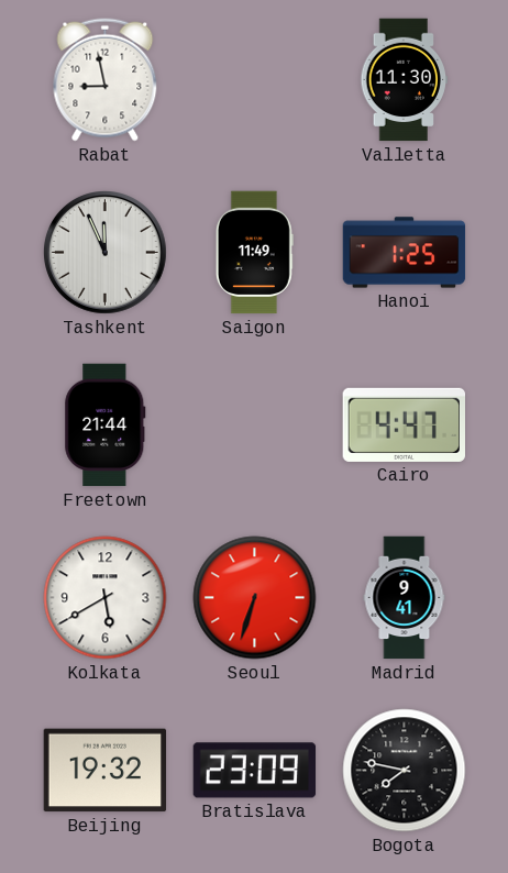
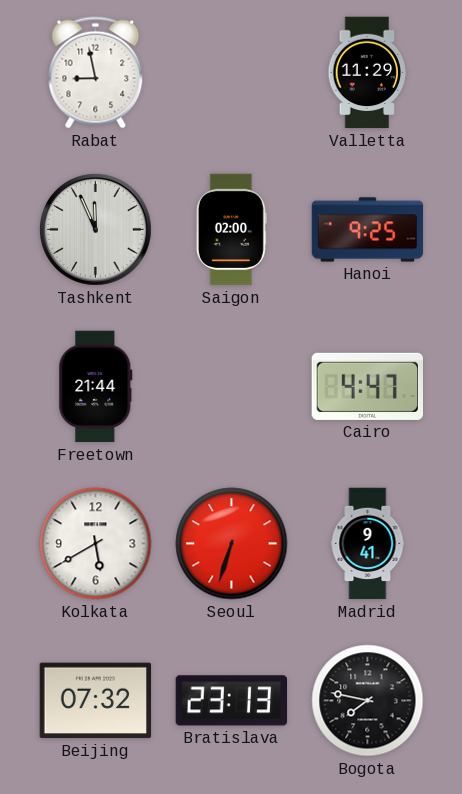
Valletta: 11:30 -> 11:29
Saigon: 11:49 -> 02:00
Hanoi: 1:25 -> 9:25
Beijing: 19:32 -> 07:32
Bratislava: 23:09 -> 23:13
